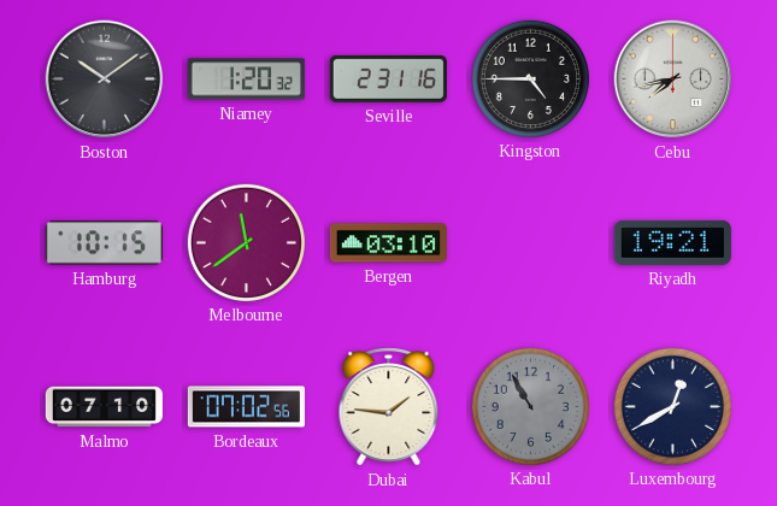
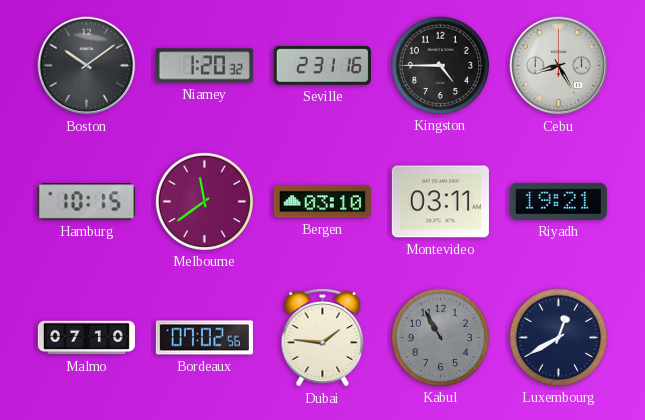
Cebu: 7:43 -> 8:25
Montevideo: none -> 03:11
